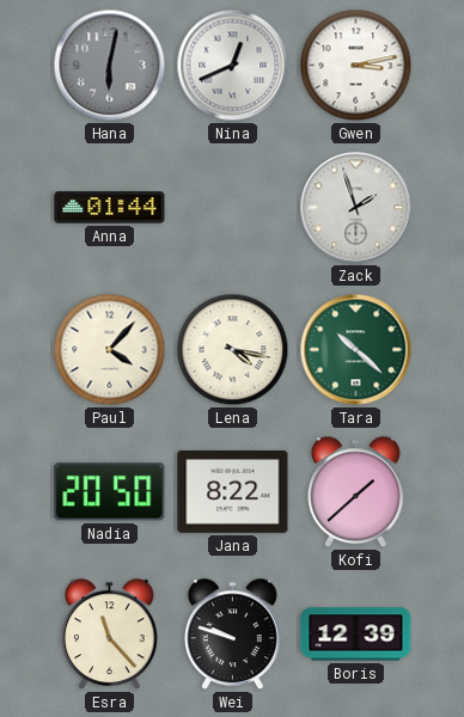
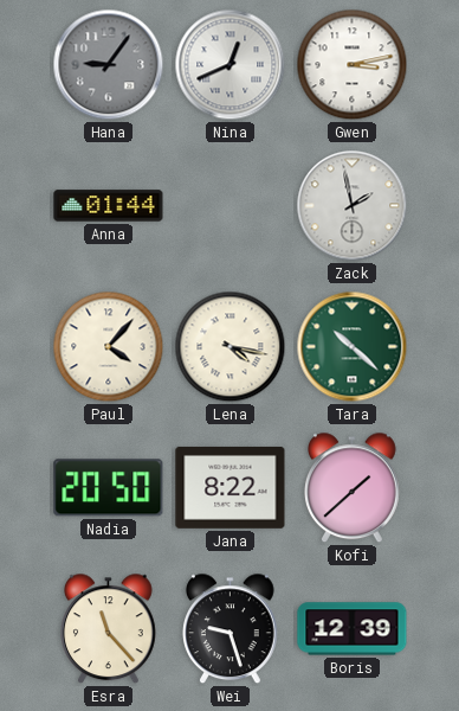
Hana: 6:02 -> 9:06
Zack: 1:57 -> 1:58
Wei: 9:48 -> 9:27
